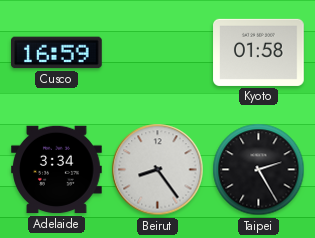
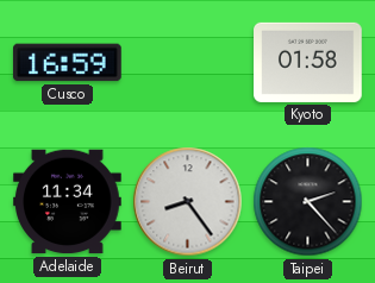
Adelaide: 3:34 -> 11:34
Taipei: 2:25 -> 2:23
